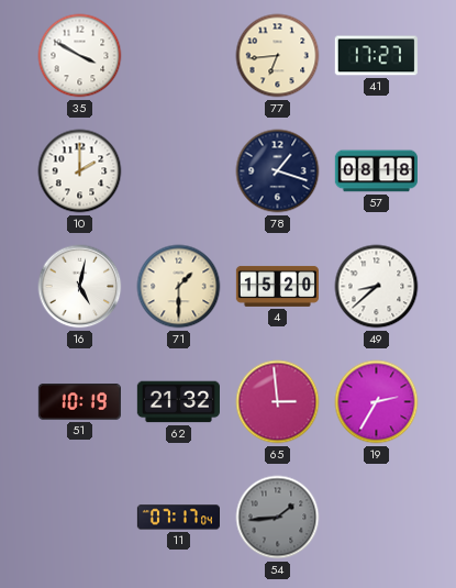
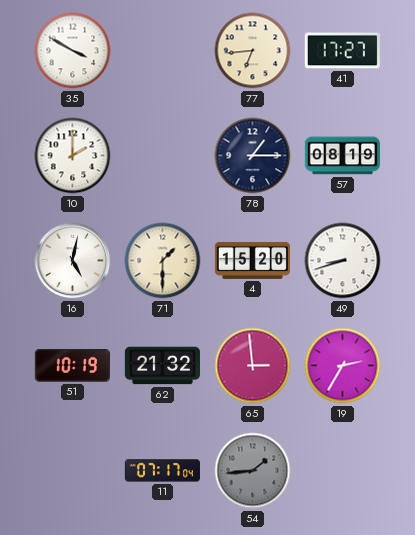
78: 1:18 -> 1:15
57: 08:18 -> 08:19
49: 8:38 -> 8:42
